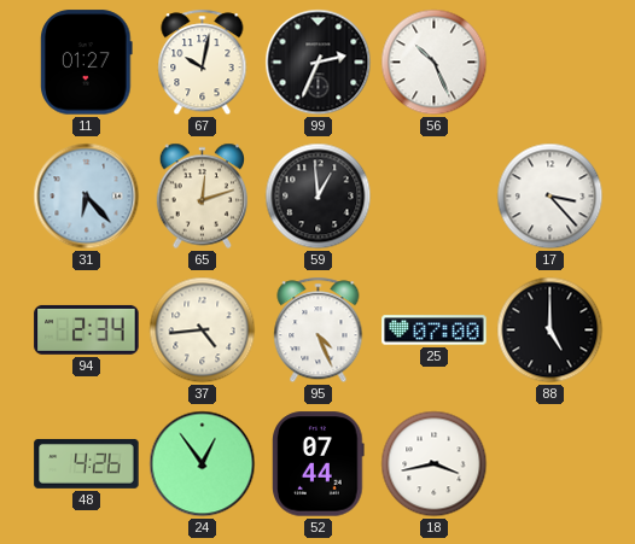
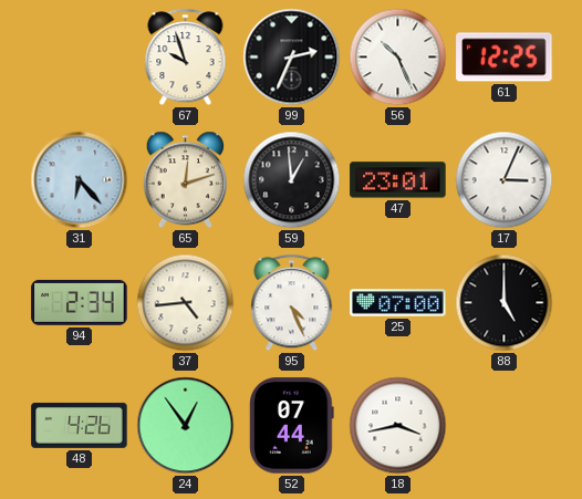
11: 01:27 -> none
67: 10:02 -> 9:57
61: none -> 12:25
47: none -> 23:01
17: 3:23 -> 3:04
